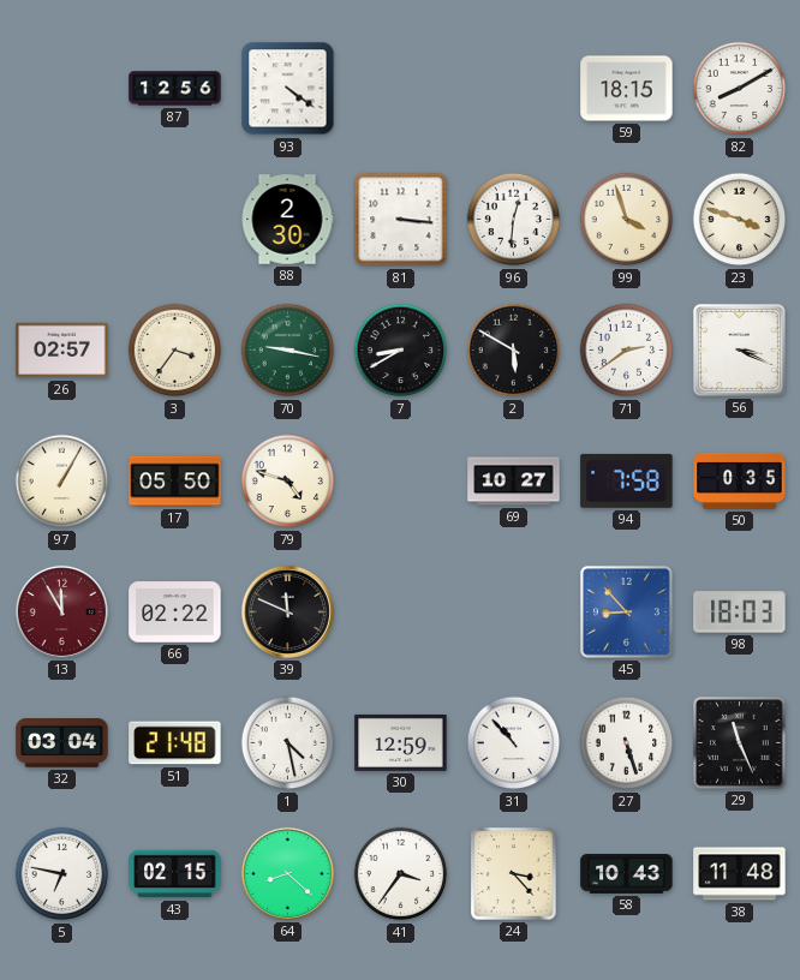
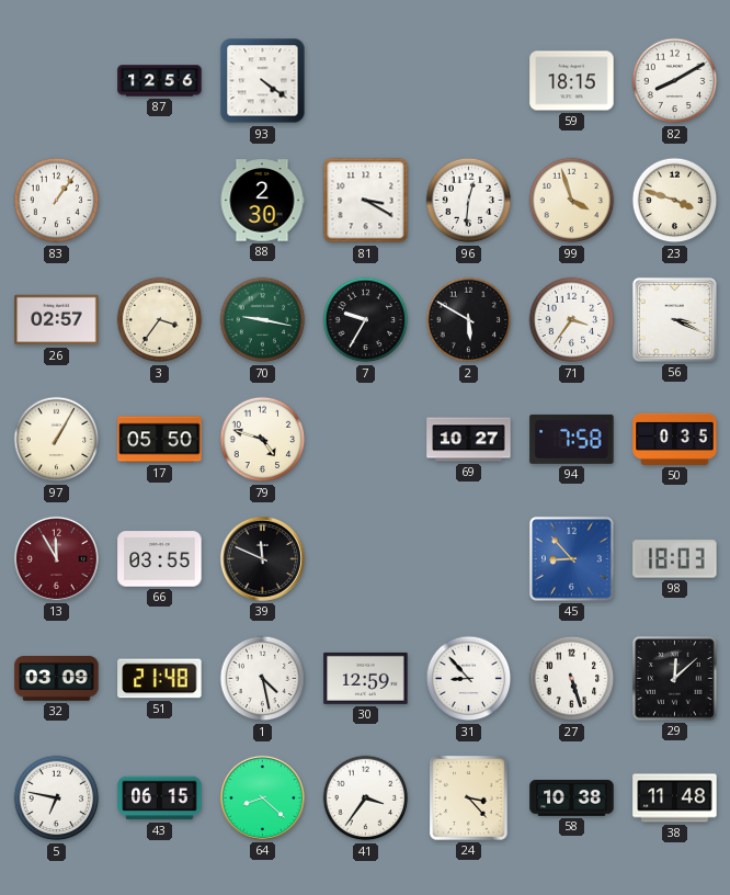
83: none -> 1:06
81: 3:16 -> 3:20
7: 8:40 -> 9:35
71: 2:39 -> 3:36
66: 02:22 -> 03:55
32: 03:04 -> 03:09
31: 10:53 -> 8:53
29: 11:26 -> 12:08
43: 02:15 -> 06:15
58: 10:43 -> 10:38
